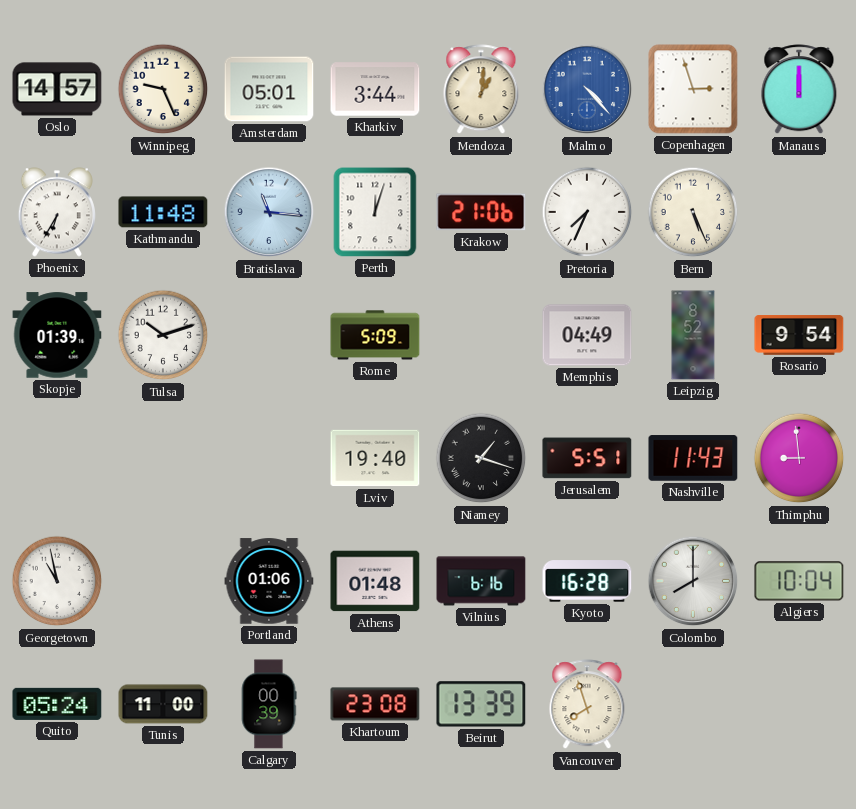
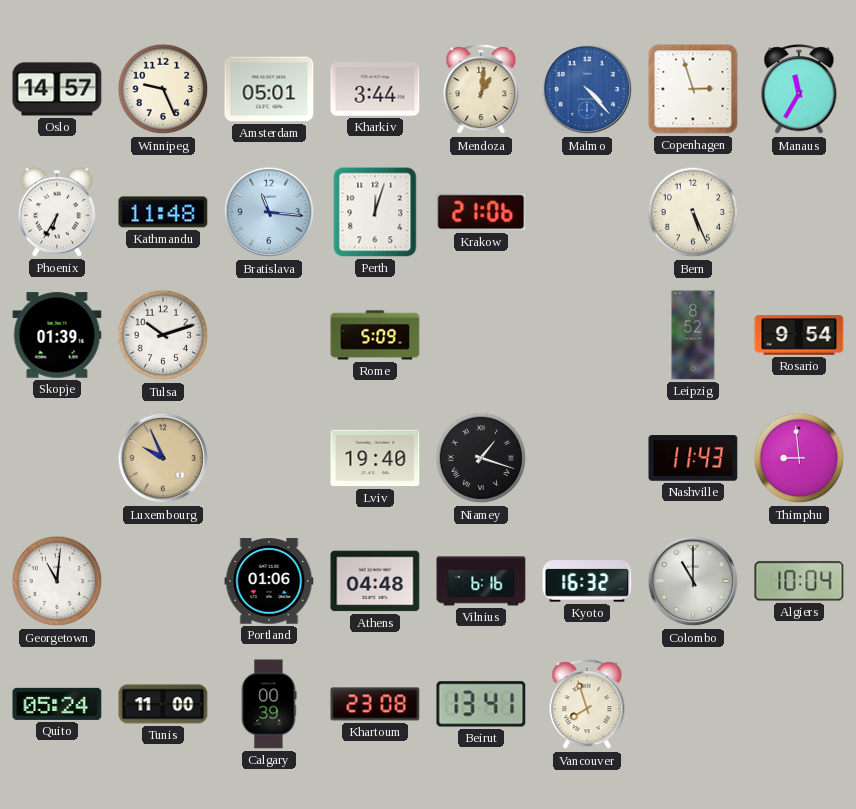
Manaus: 12:00 -> 11:35
Pretoria: 7:34 -> none
Memphis: 04:49 -> none
Luxembourg: none -> 9:56
Jerusalem: 5:51 -> none
Georgetown: 10:58 -> 11:01
Athens: 01:48 -> 04:48
Kyoto: 16:28 -> 16:32
Colombo: 8:00 -> 11:00
Beirut: 13:39 -> 13:41
